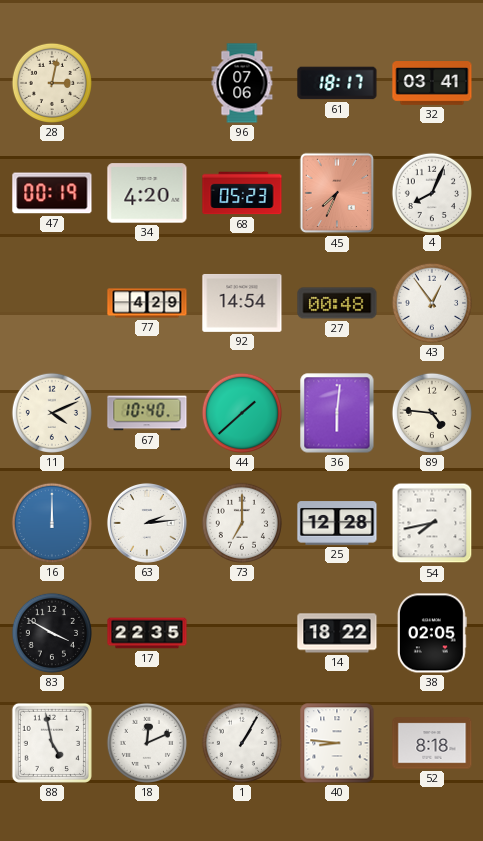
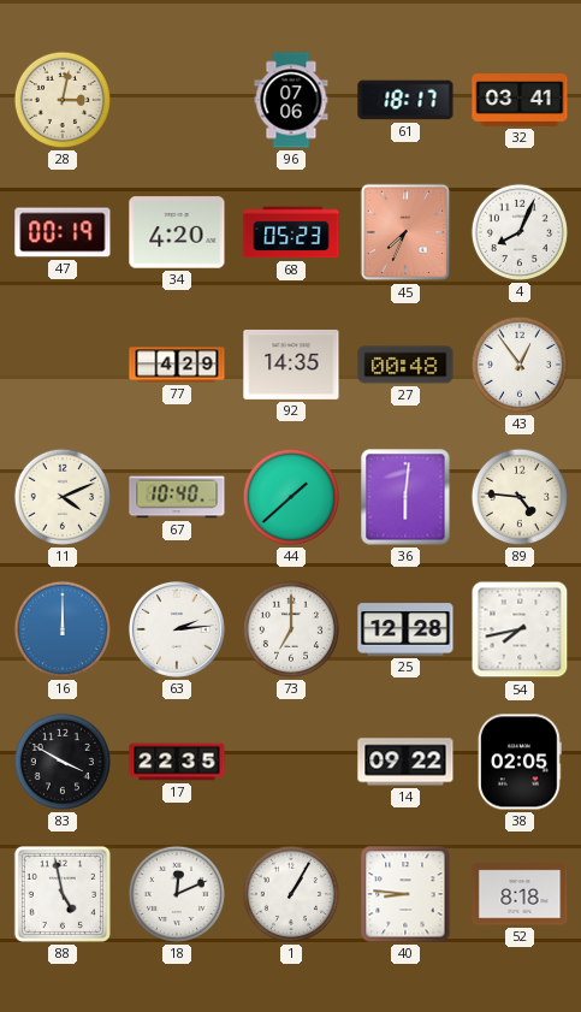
92: 14:54 -> 14:35
14: 18:22 -> 09:22
